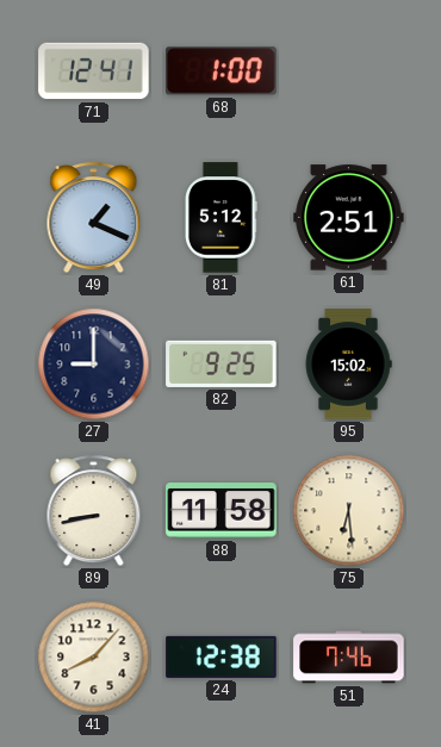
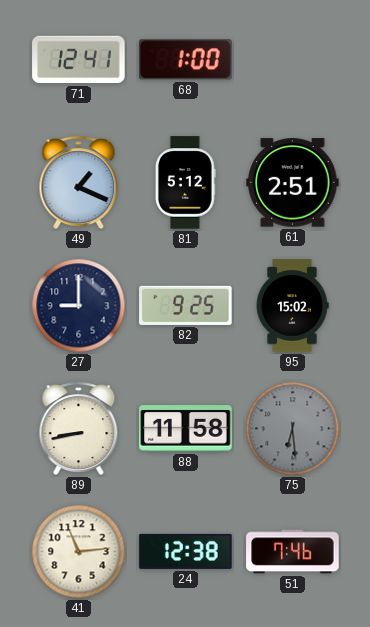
75 dial: cream -> grey
41: 8:07 -> 11:14
